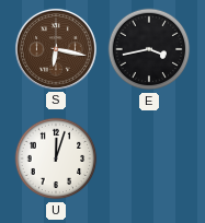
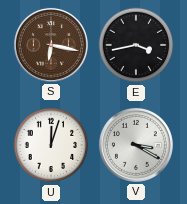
V: none -> 3:20
